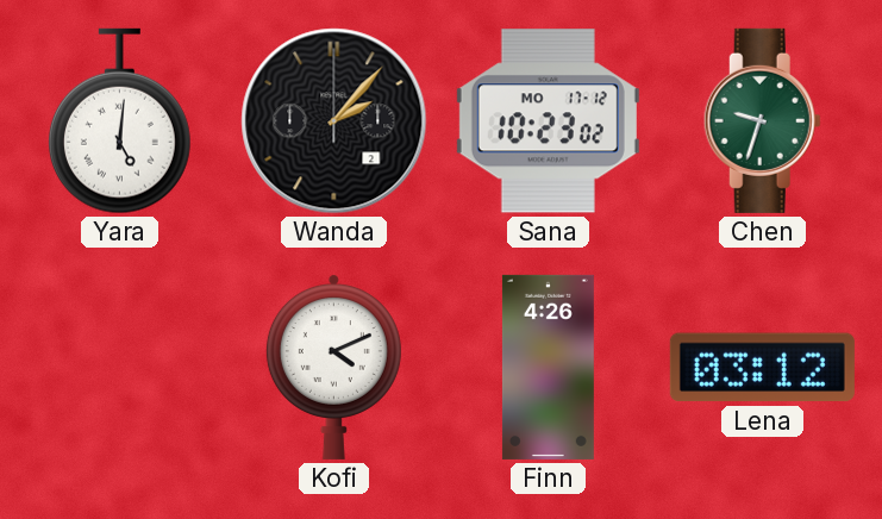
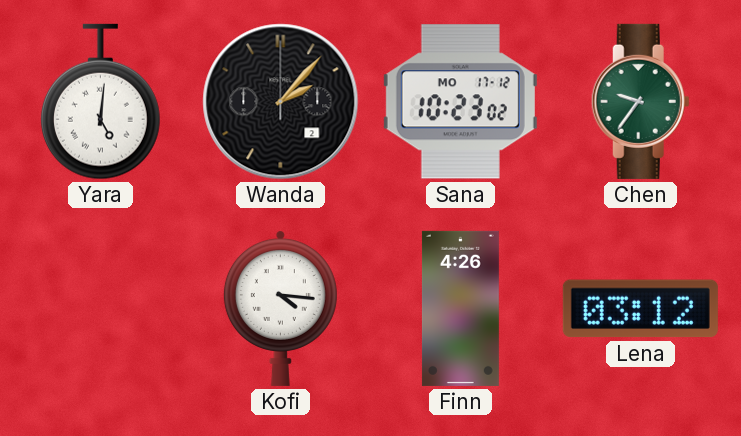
Chen: 9:33 -> 9:36
Kofi: 4:11 -> 4:16
